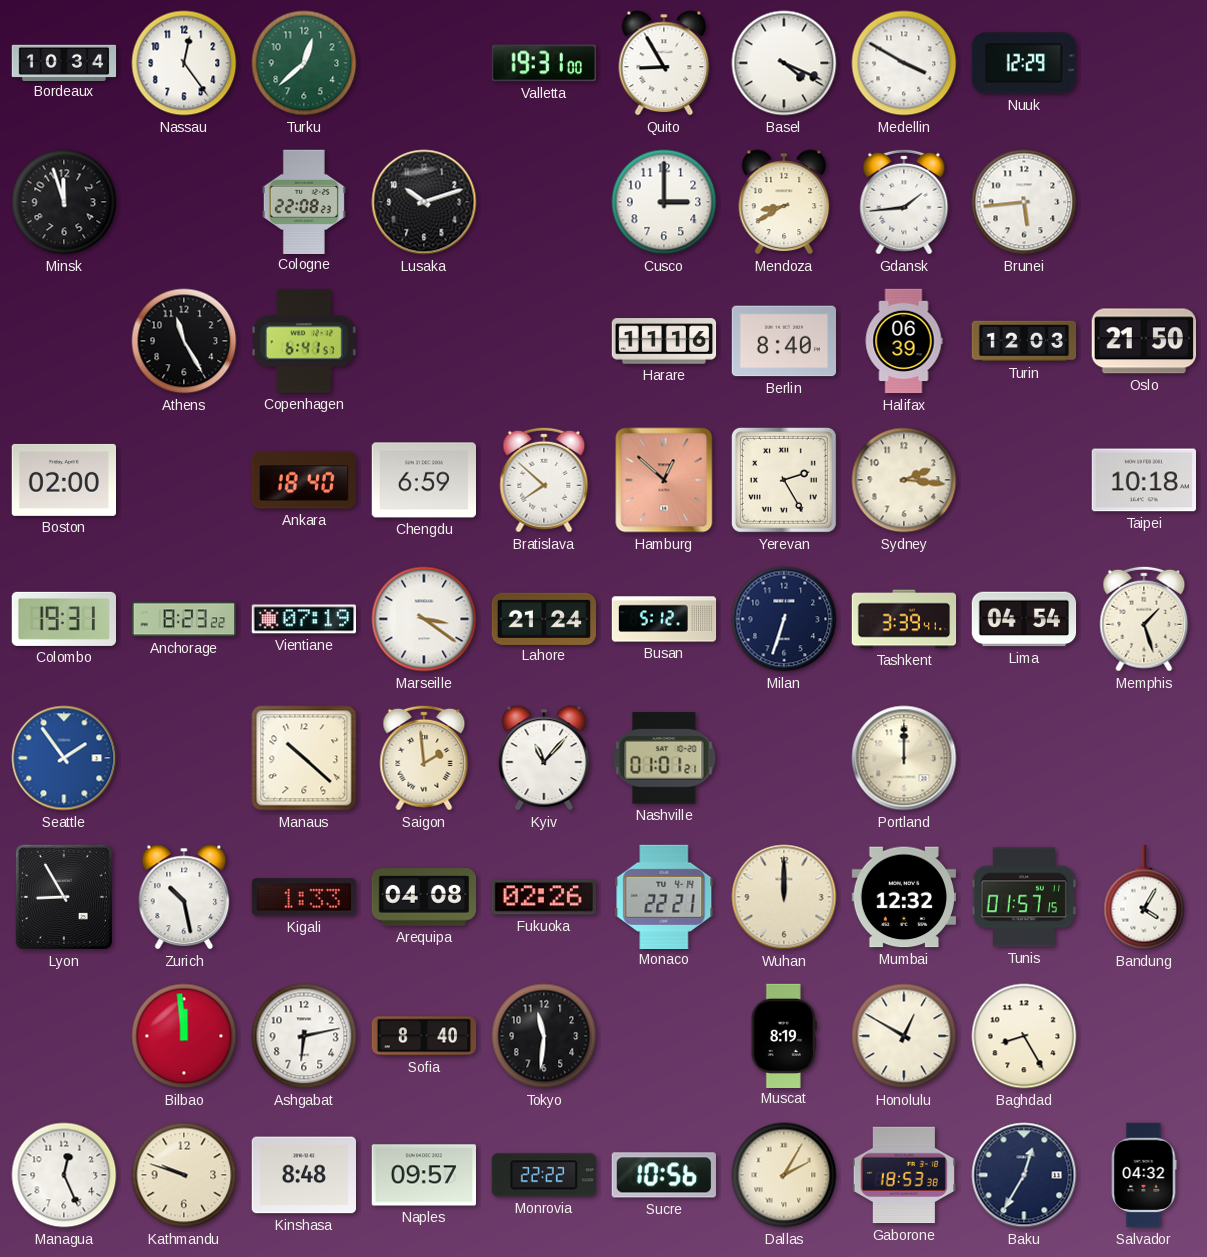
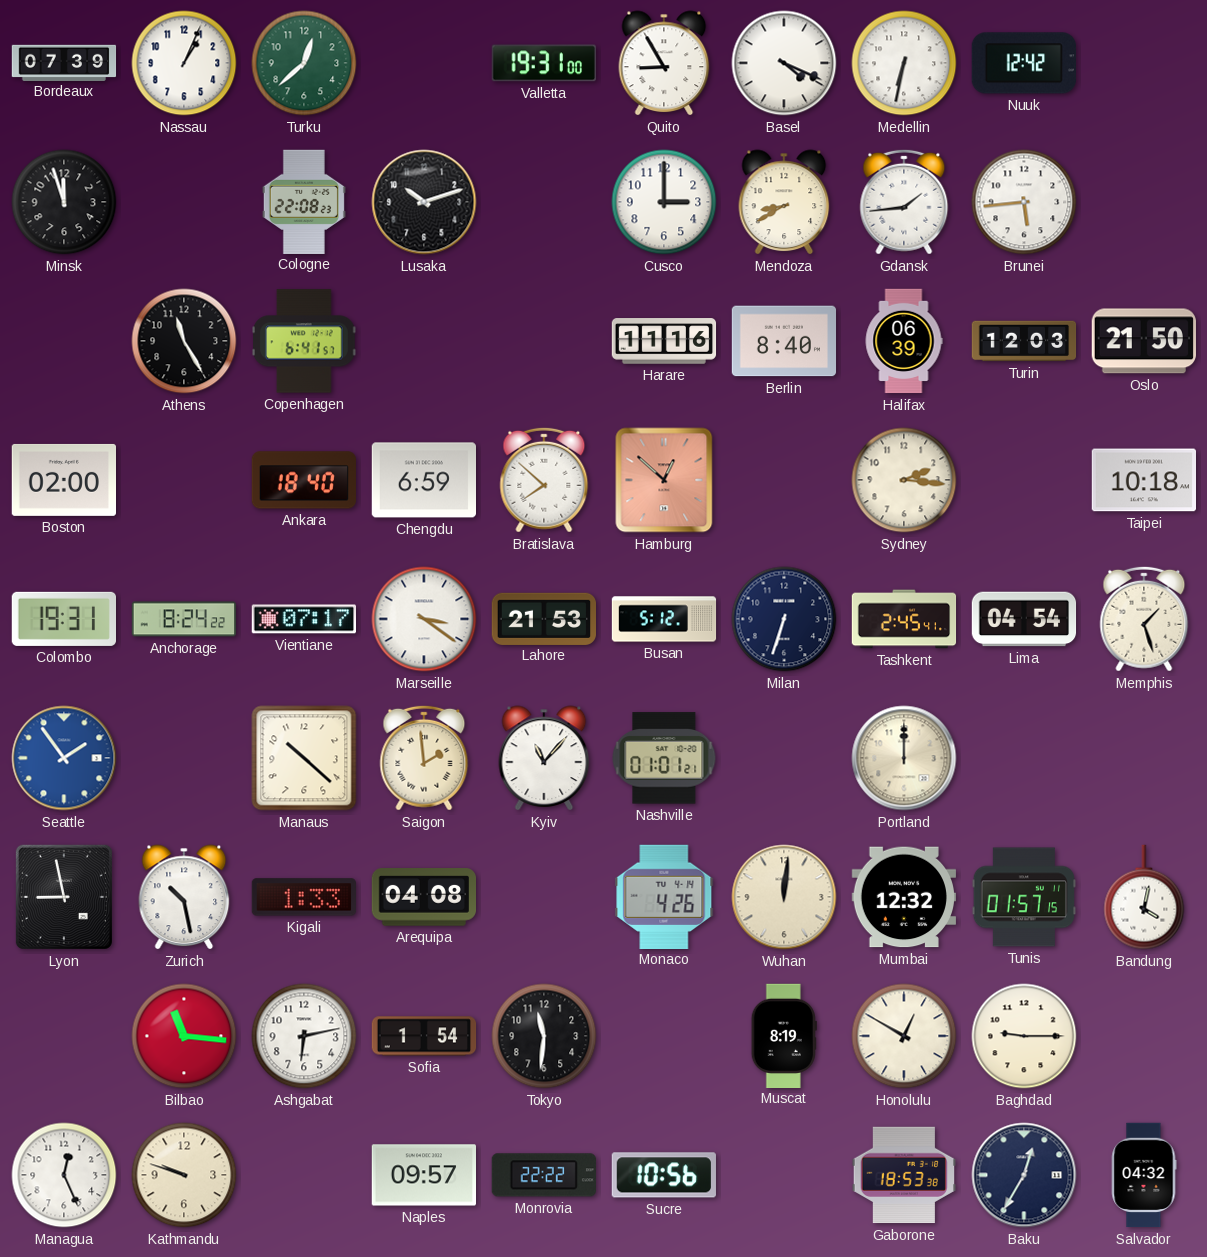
Bordeaux: 10:34 -> 07:39
Nassau: 12:24 -> 1:04
Medellin: 3:50 -> 6:32
Nuuk: 12:29 -> 12:42
Yerevan: 2:25 -> none
Anchorage: 8:23 -> 8:24
Vientiane: 07:19 -> 07:17
Lahore: 21:24 -> 21:53
Tashkent: 3:39 -> 2:45
Lyon: 8:55 -> 8:58
Fukuoka: 02:26 -> none
Monaco: 22:21 -> 4:26
Wuhan: 12:00 -> 12:01
Bandung: 4:05 -> 4:02
Bilbao: 11:59 -> 11:16
Sofia: 8:40 -> 1:54
Baghdad: 8:25 -> 9:15
Kinshasa: 8:48 -> none
Dallas: 2:05 -> none
